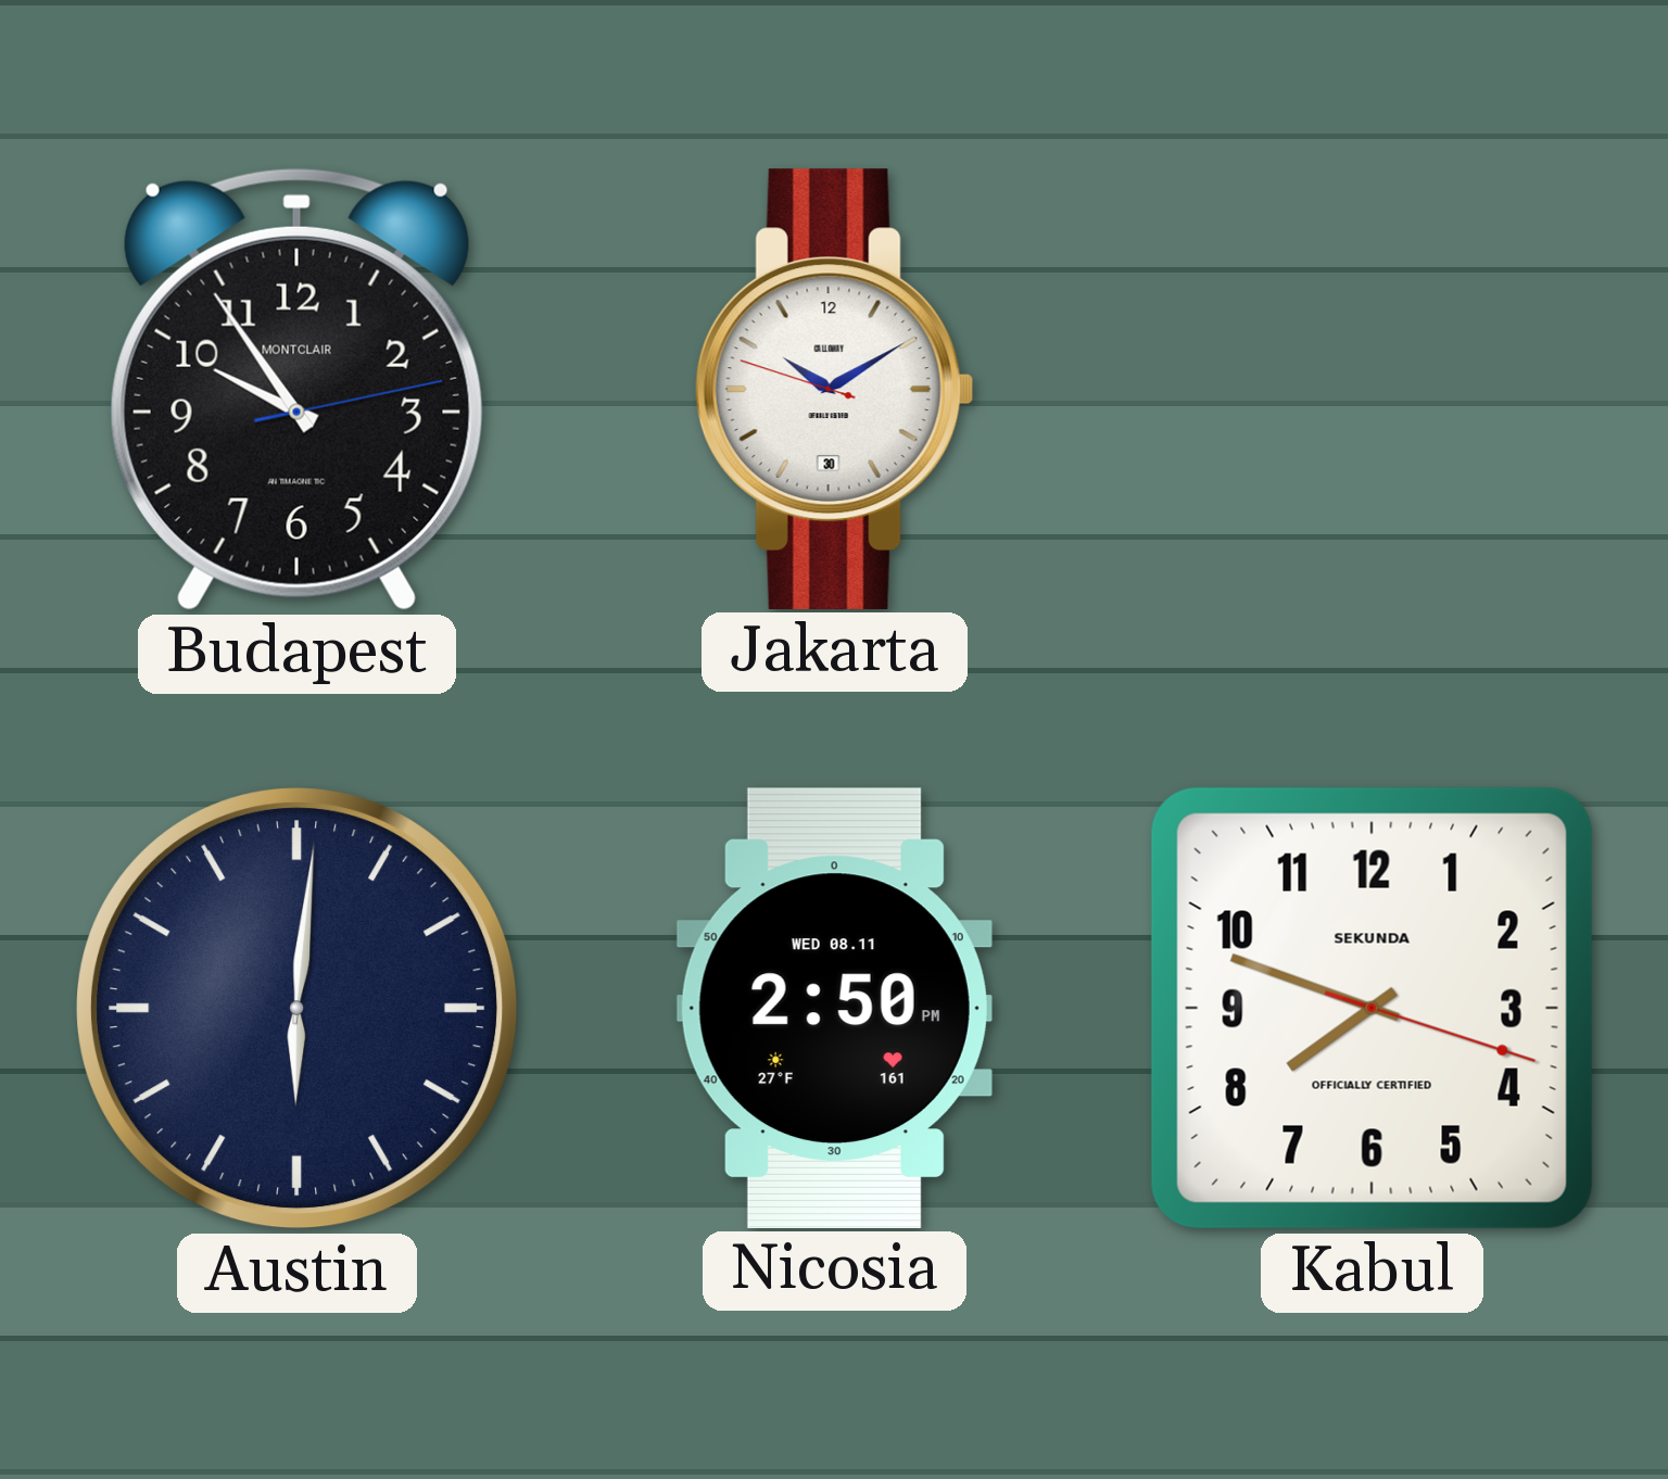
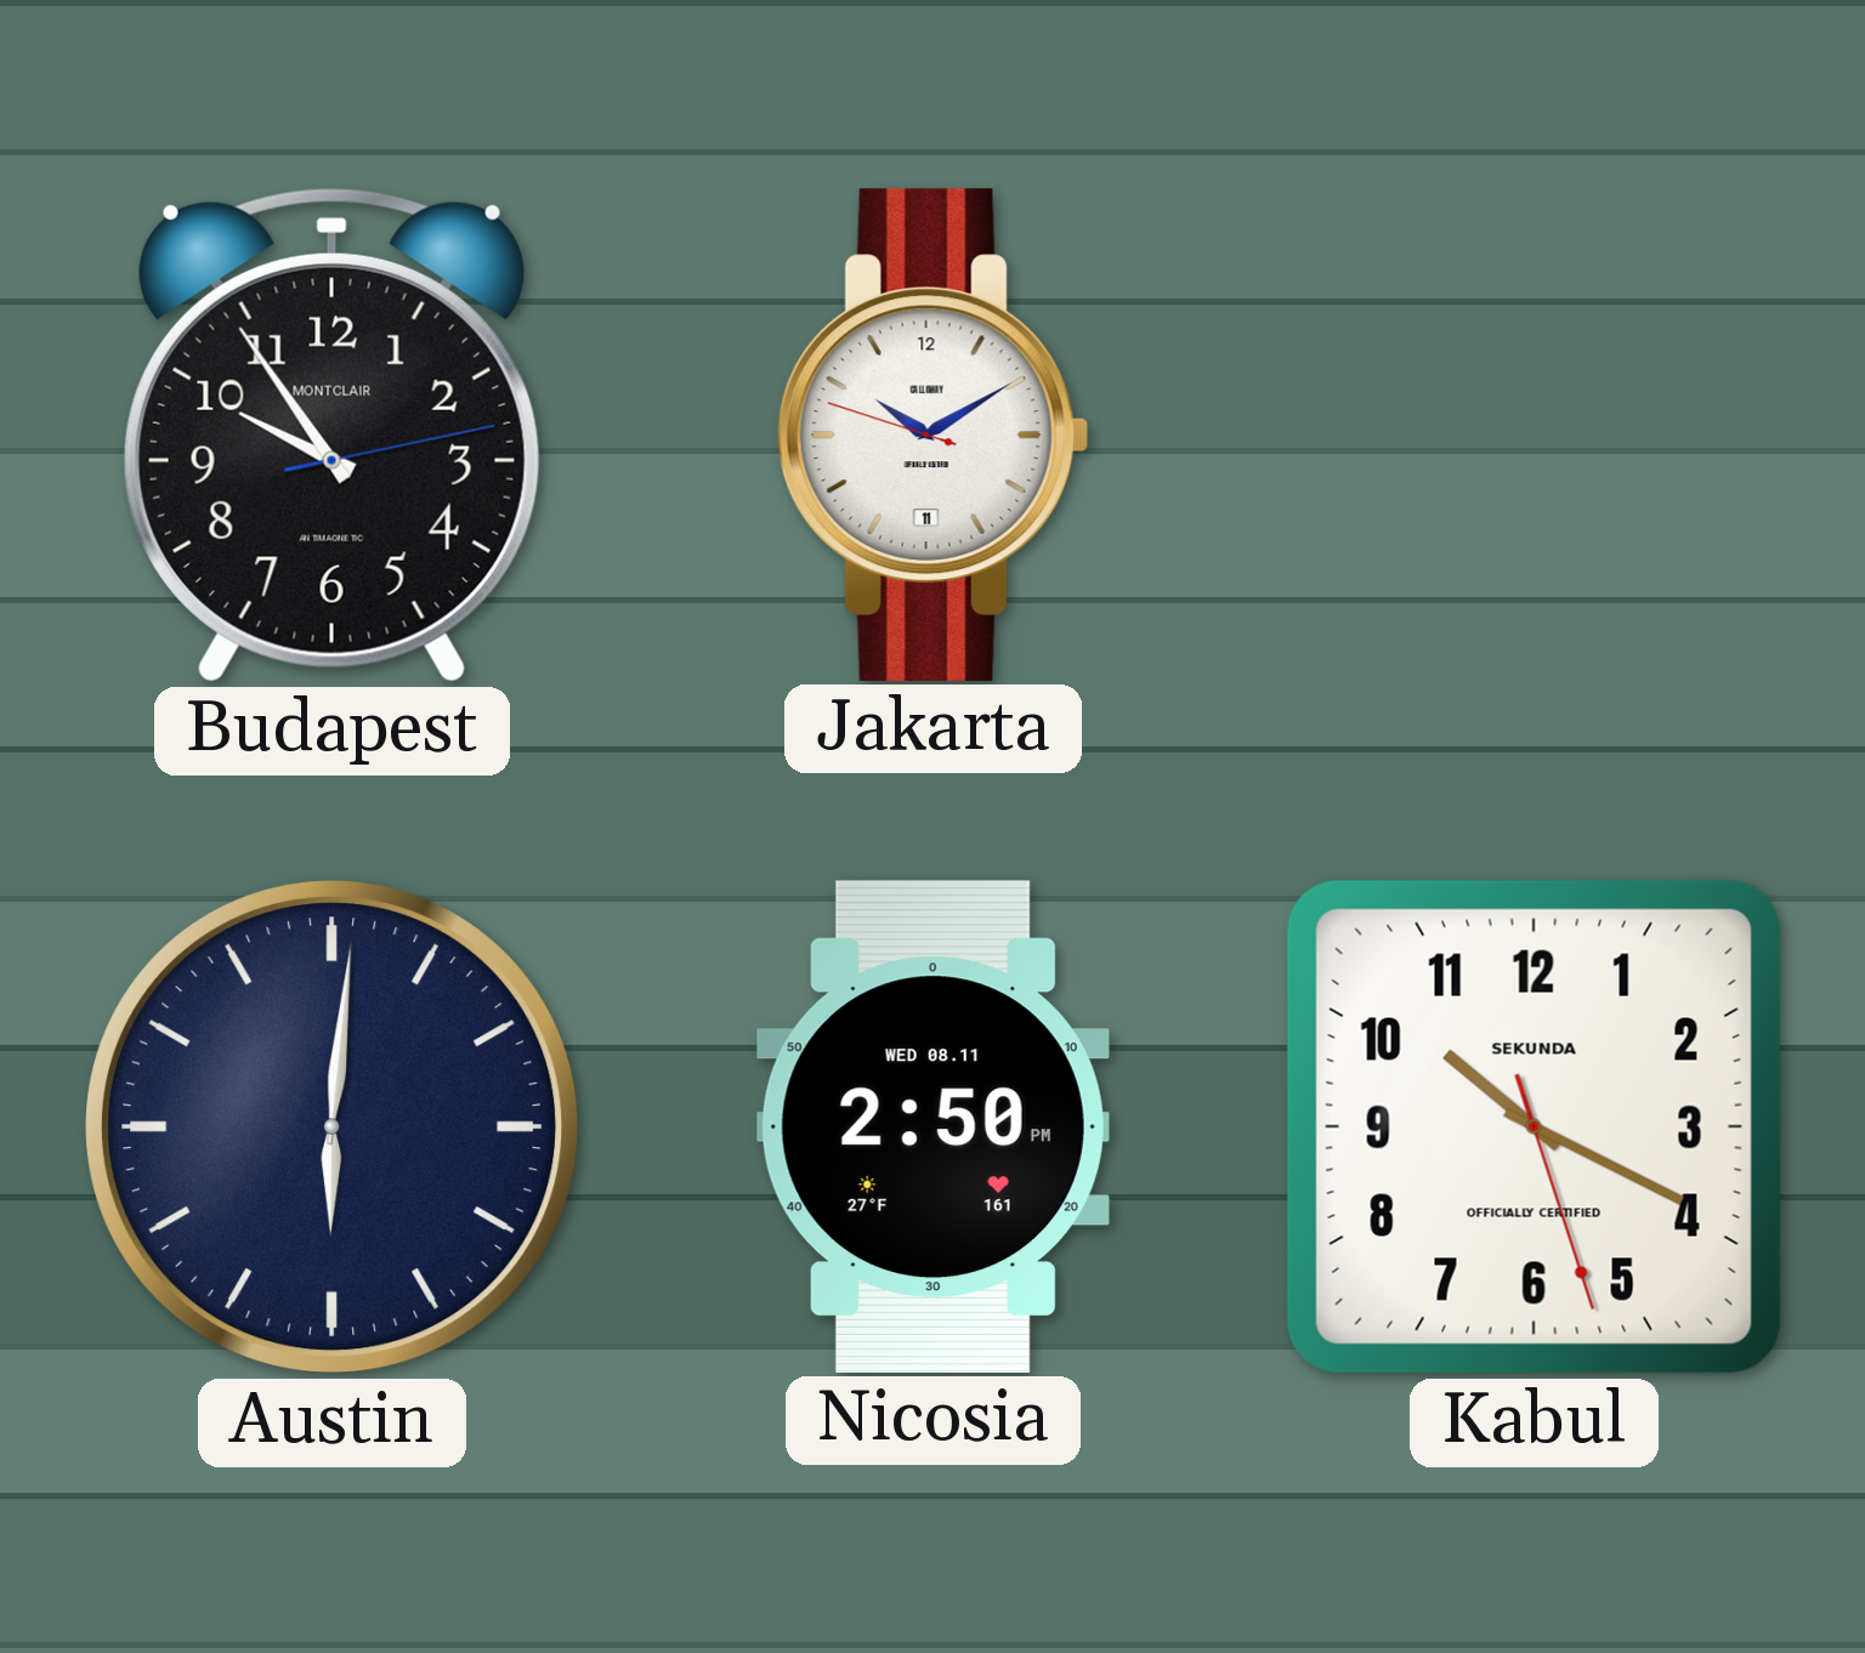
Jakarta date: 30 -> 11
Kabul: 7:48 -> 10:19
